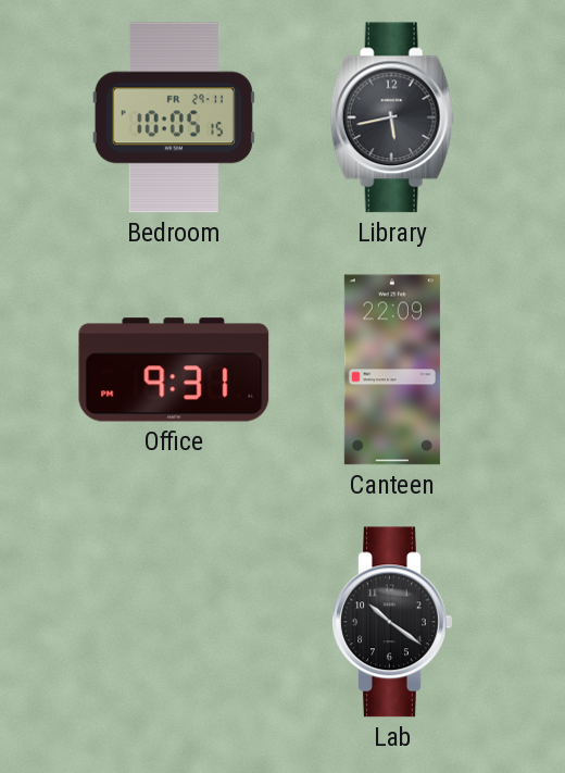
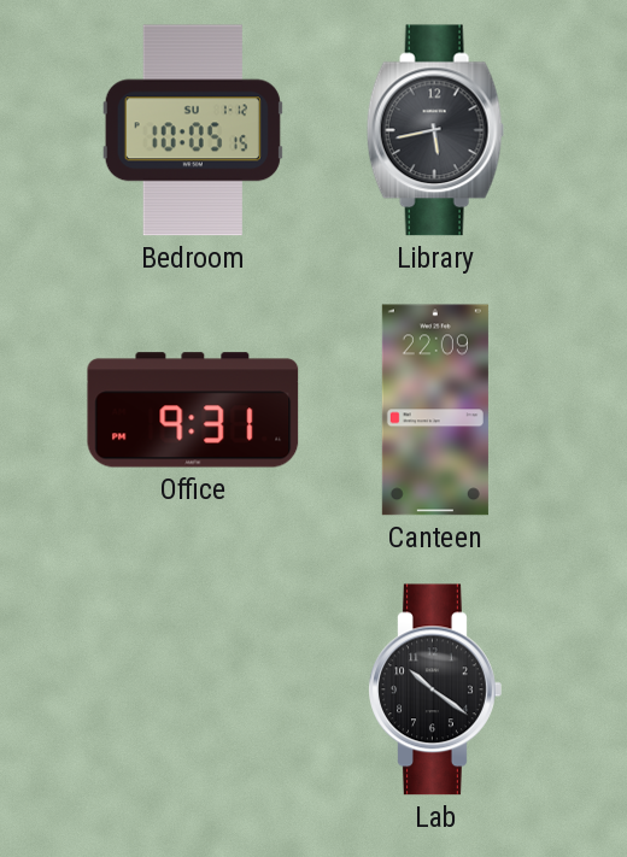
Bedroom date: FR 29-11 -> SU 1-12
